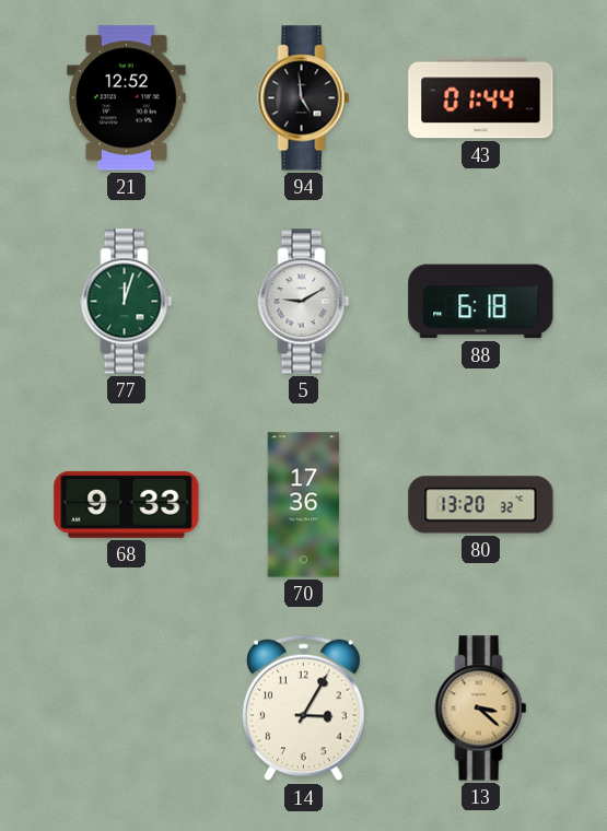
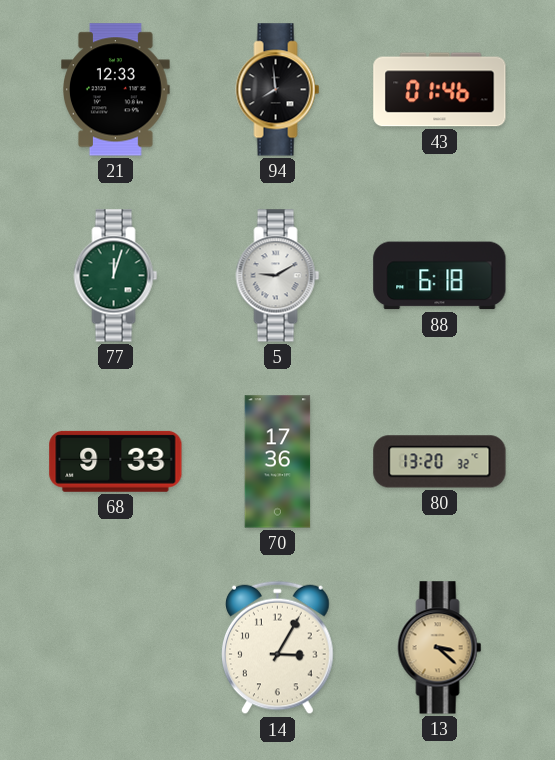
21: 12:52 -> 12:33
94: 4:59 -> 7:59
43: 01:44 -> 01:46
